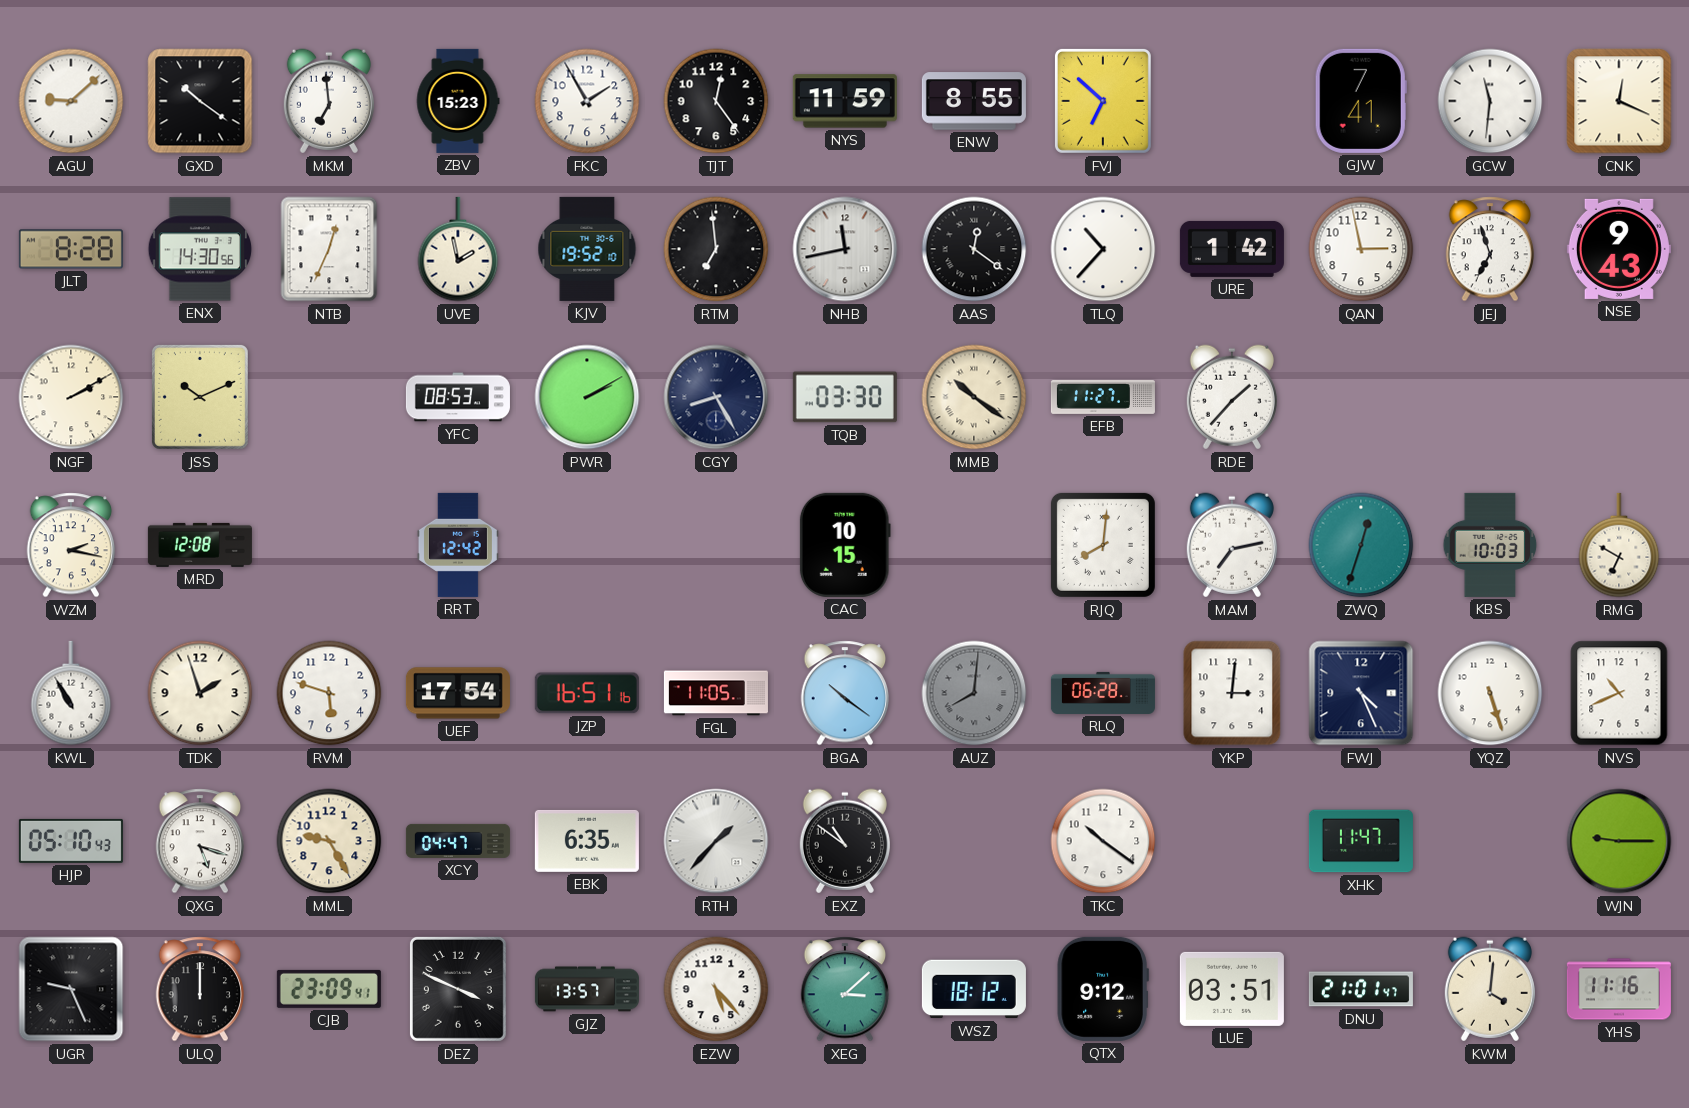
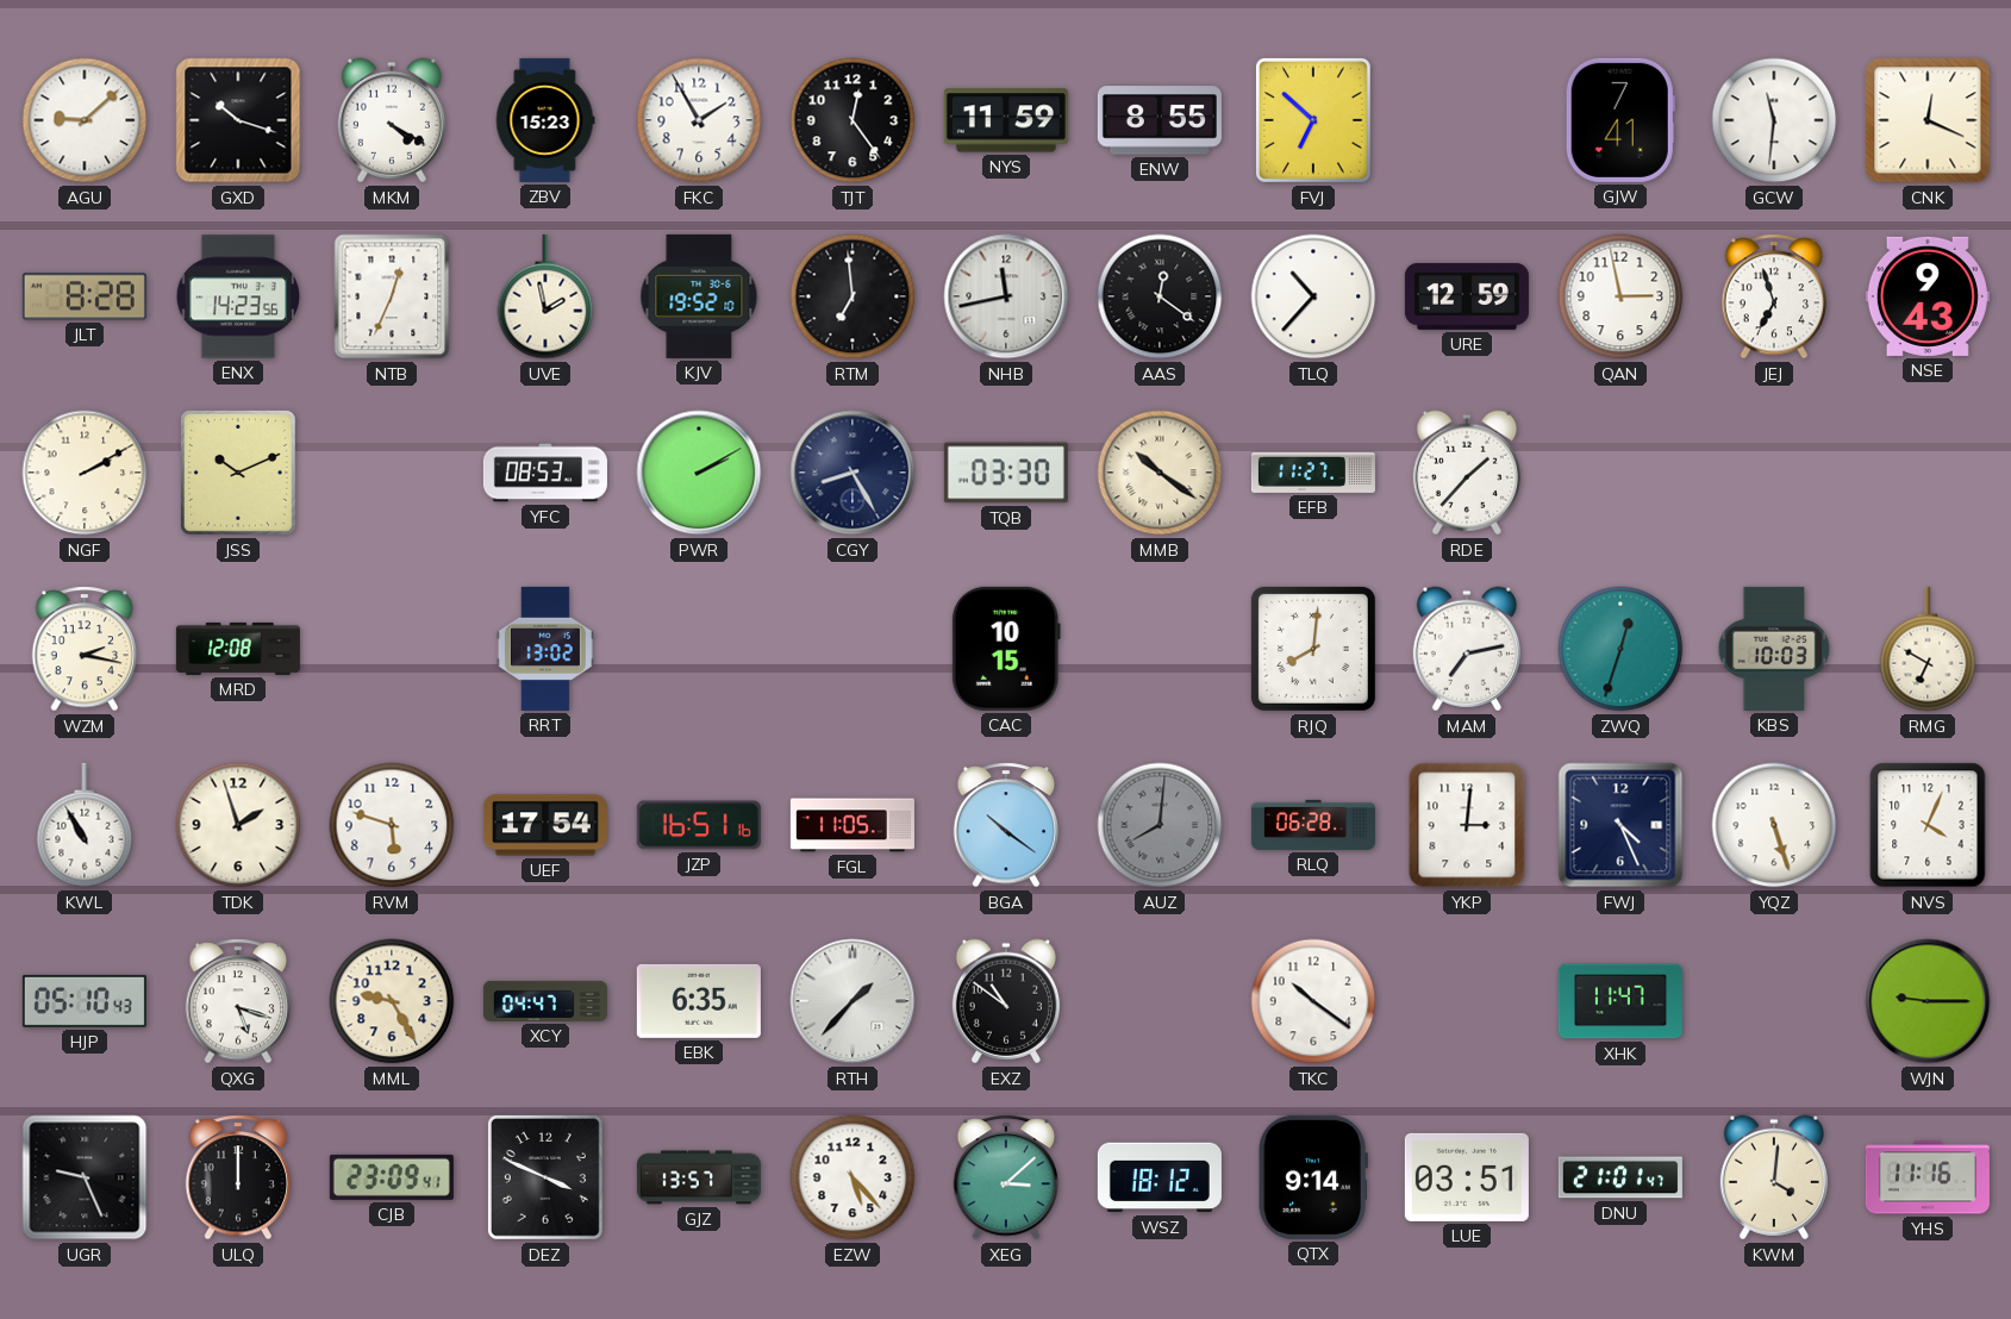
GXD: 10:21 -> 10:18
MKM: 6:59 -> 4:20
ENX: 14:30 -> 14:23
URE: 1:42 -> 12:59
RRT: 12:42 -> 13:02
NVS: 10:41 -> 4:04
QTX: 9:12 -> 9:14
